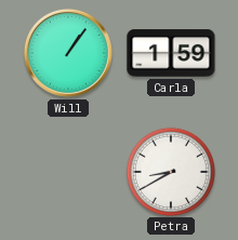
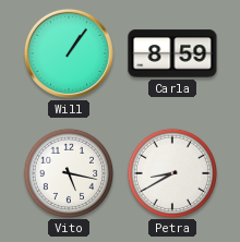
Carla: 1:59 -> 8:59
Vito: none -> 5:17
